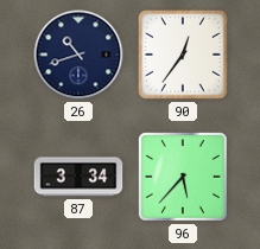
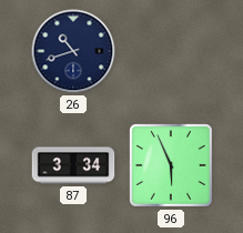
90: 12:36 -> none
96: 5:37 -> 5:56
